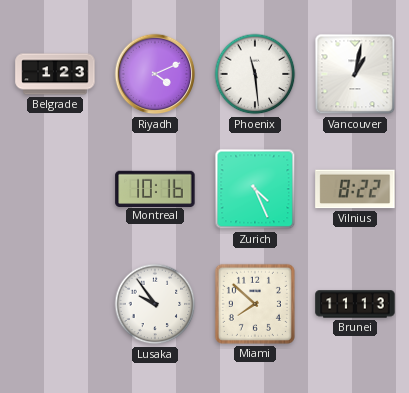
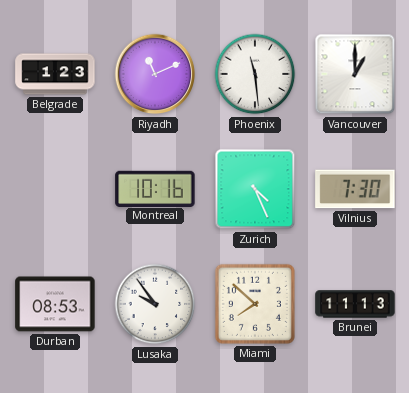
Riyadh: 4:11 -> 11:11
Vancouver: 1:02 -> 1:00
Vilnius: 8:22 -> 7:30
Durban: none -> 08:53
